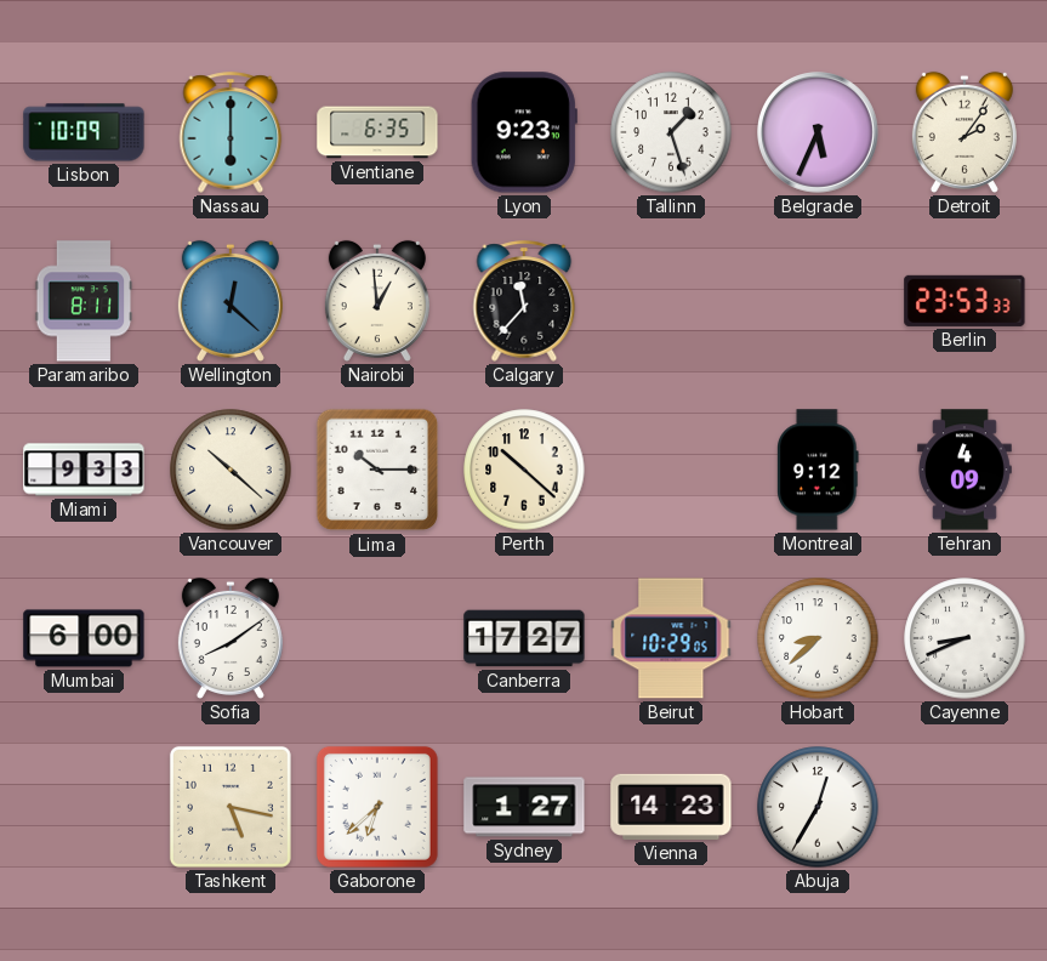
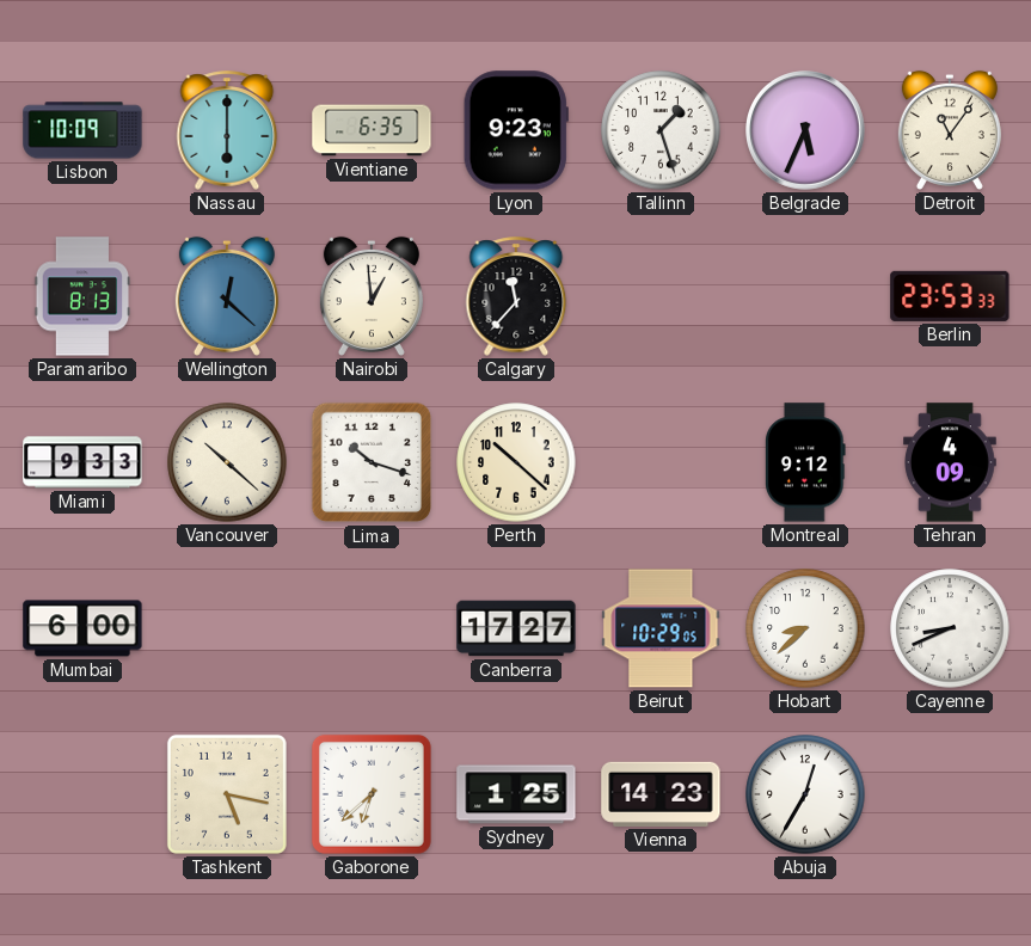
Detroit: 2:06 -> 11:06
Paramaribo: 8:11 -> 8:13
Lima: 10:15 -> 10:18
Sofia: 8:09 -> none
Sydney: 1:27 -> 1:25
